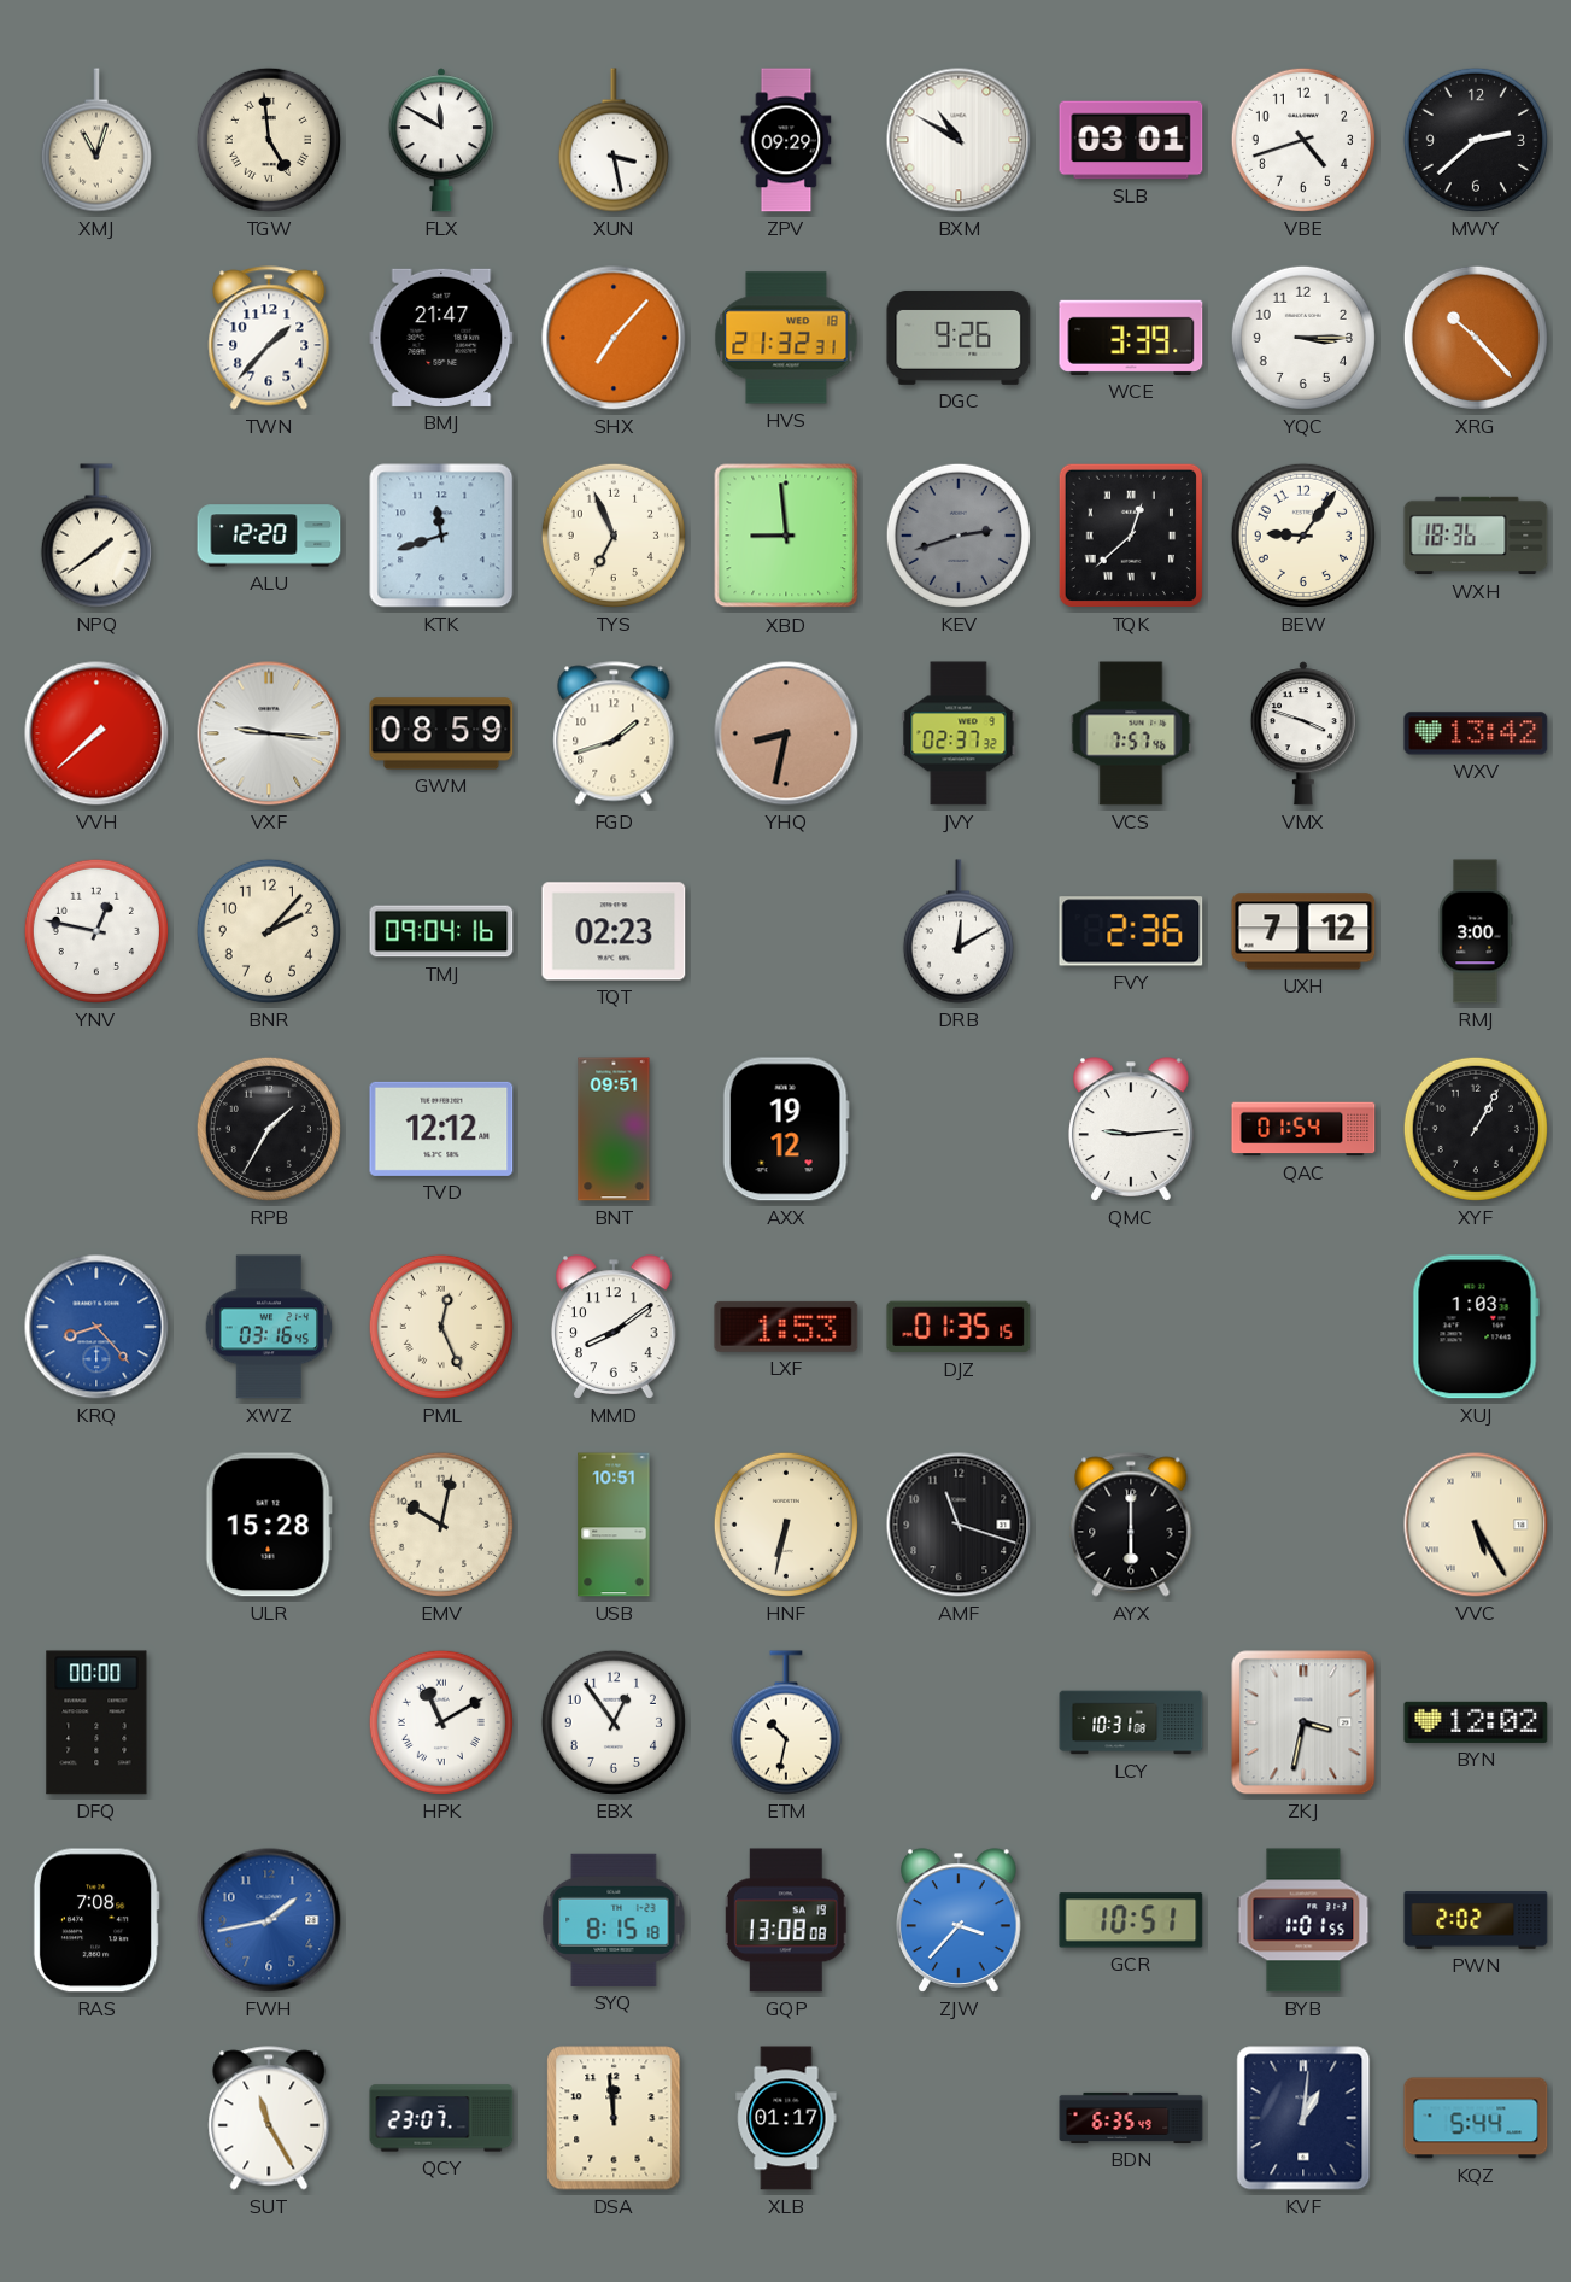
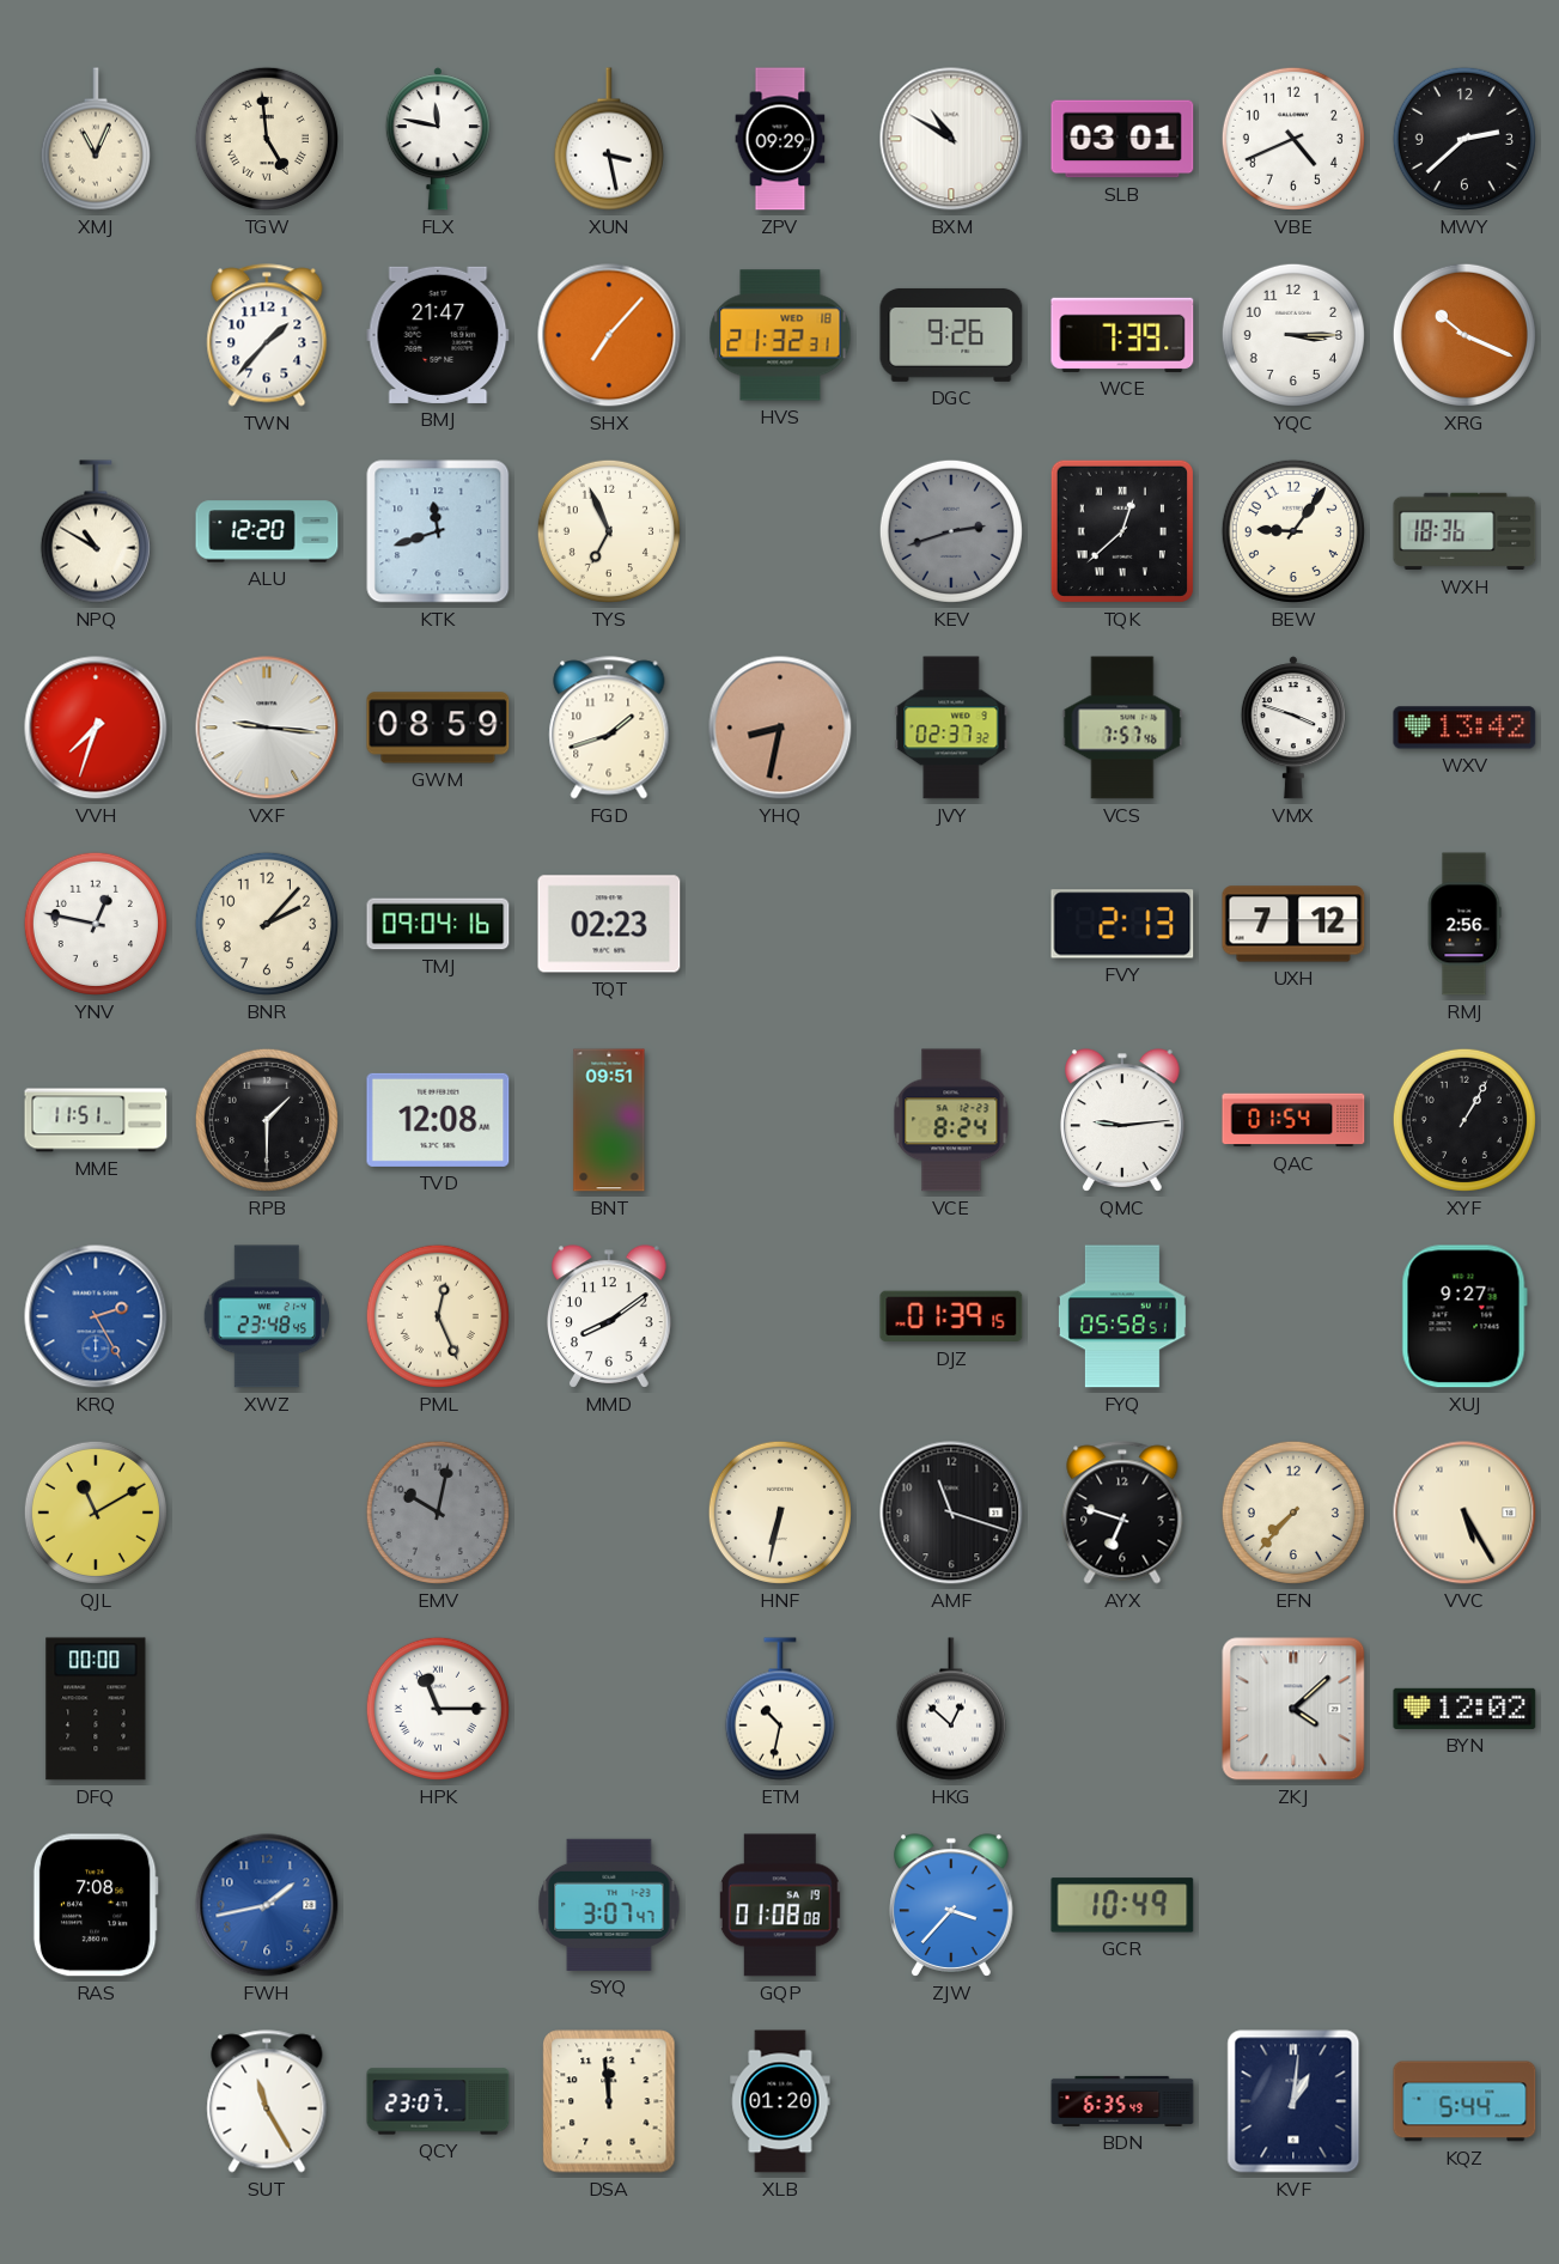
XMJ: 11:03 -> 11:04
FLX: 11:50 -> 11:47
VBE: 4:42 -> 4:41
WCE: 3:39 -> 7:39
XRG: 10:23 -> 10:19
NPQ: 1:39 -> 10:50
XBD: 8:59 -> none
VVH: 7:38 -> 7:33
DRB: 12:10 -> none
FVY: 2:36 -> 2:13
RMJ: 3:00 -> 2:56
MME: none -> 11:51
RPB: 1:35 -> 1:30
TVD: 12:12 -> 12:08
AXX: 19:12 -> none
VCE: none -> 8:24
KRQ: 8:23 -> 2:25
XWZ: 03:16 -> 23:48
LXF: 1:53 -> none
DJZ: 01:35 -> 01:39
FYQ: none -> 05:58
XUJ: 1:03 -> 9:27
QJL: none -> 11:10
ULR: 15:28 -> none
EMV dial: cream -> grey
USB: 10:51 -> none
AYX: 6:00 -> 6:48
EFN: none -> 7:37
HPK: 11:10 -> 11:15
EBX: 12:54 -> none
HKG: none -> 12:52
LCY: 10:31 -> none
ZKJ: 3:32 -> 4:08
SYQ: 8:15 -> 3:07
GQP: 13:08 -> 01:08
GCR: 10:51 -> 10:49
BYB: 1:01 -> none
PWN: 2:02 -> none
XLB: 01:17 -> 01:20
